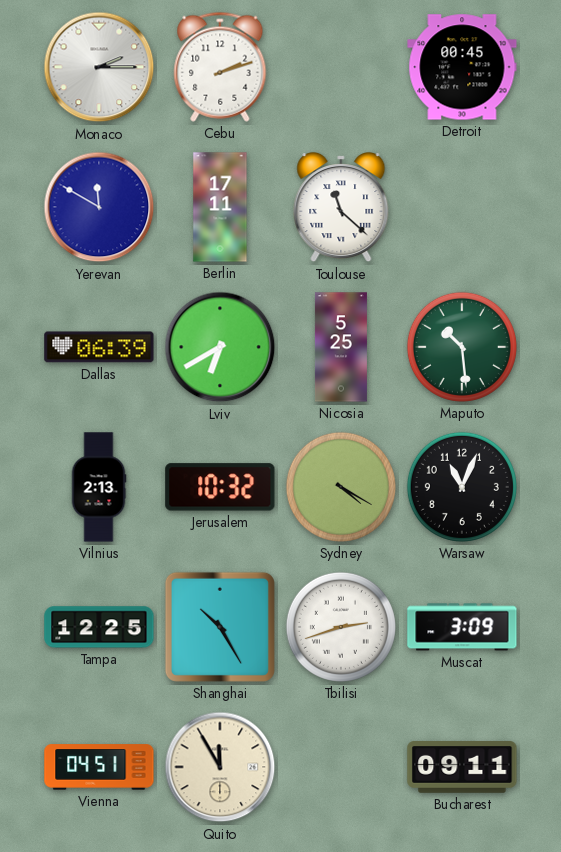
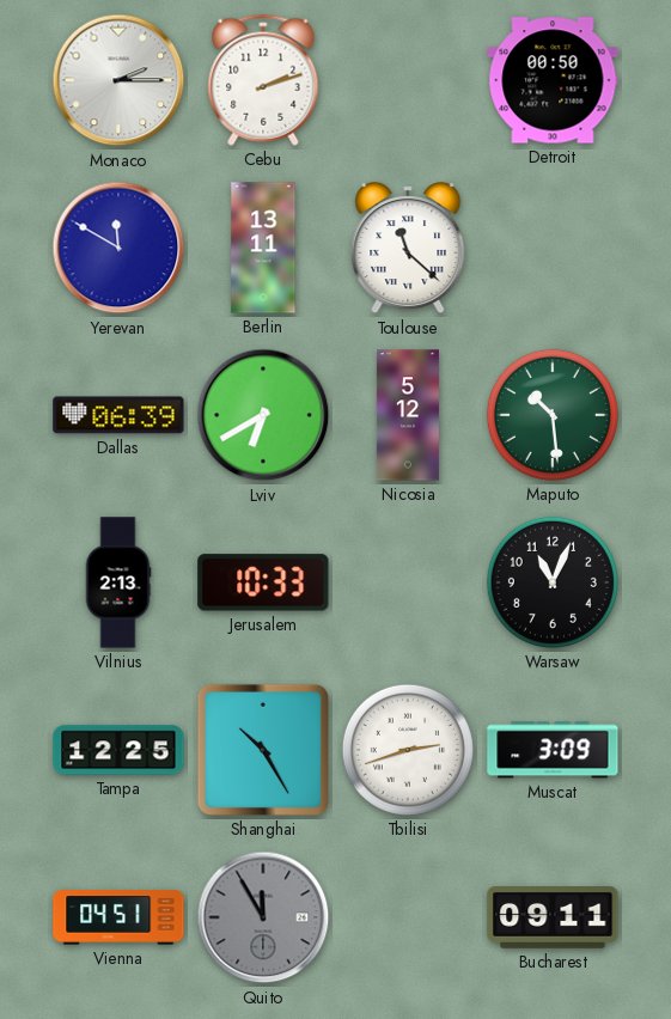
Detroit: 00:45 -> 00:50
Berlin: 17:11 -> 13:11
Nicosia: 5:25 -> 5:12
Jerusalem: 10:32 -> 10:33
Sydney: 4:20 -> none
Quito dial: cream -> grey
